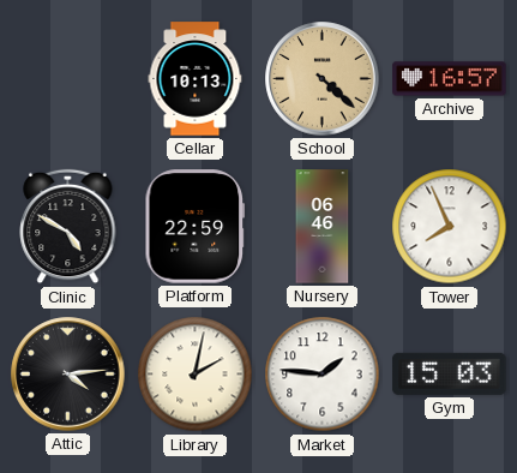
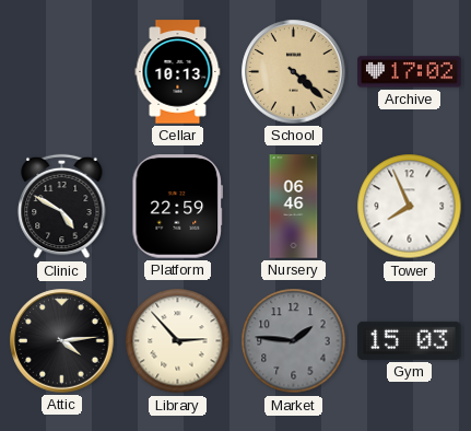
Archive: 16:57 -> 17:02
Library: 2:02 -> 2:53
Market dial: white -> grey
